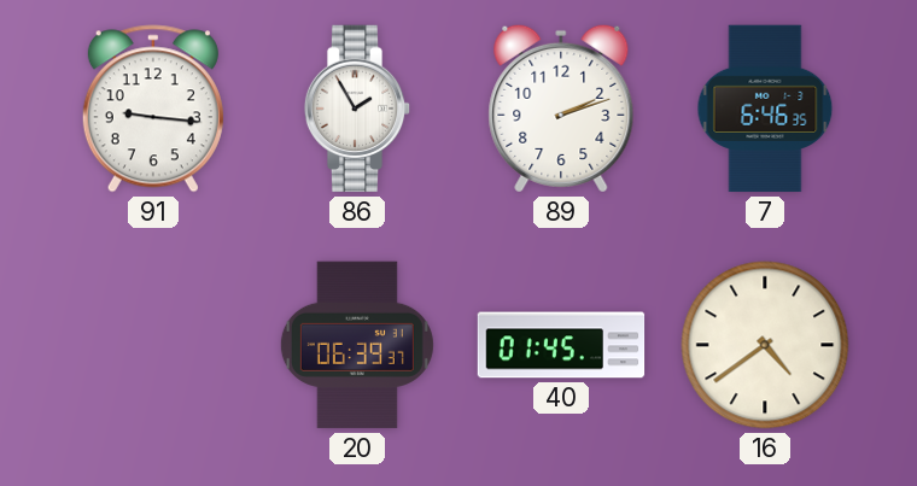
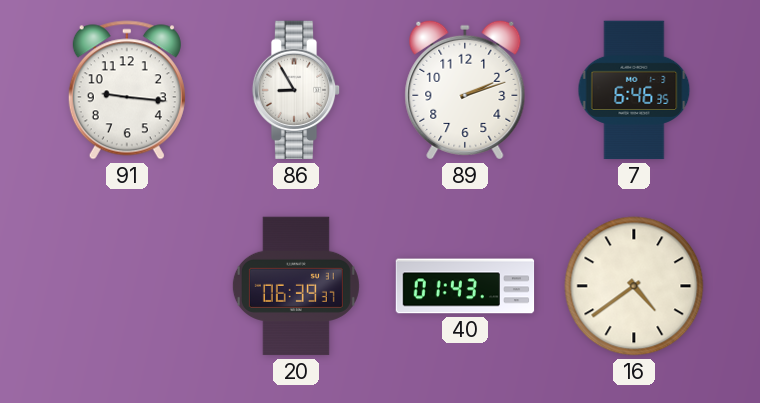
86: 1:55 -> 8:55
40: 01:45 -> 01:43
